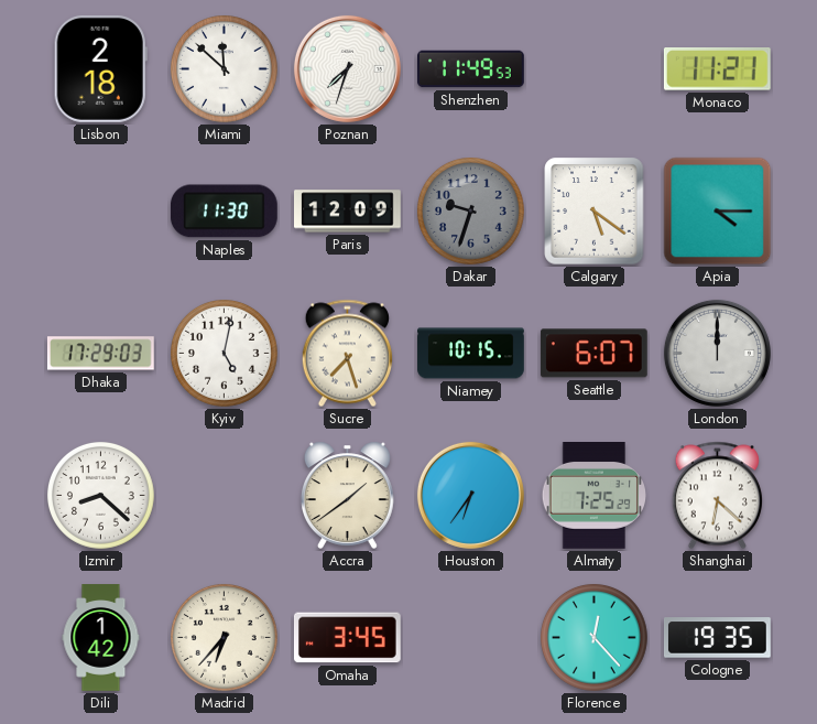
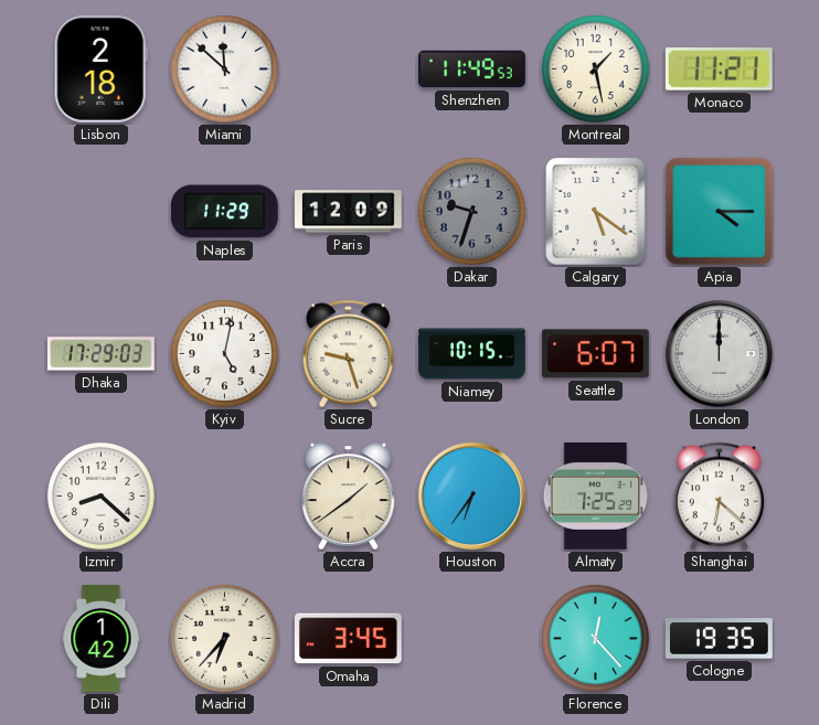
Poznan: 7:33 -> none
Montreal: none -> 1:28
Naples: 11:30 -> 11:29
Sucre: 7:27 -> 9:27
